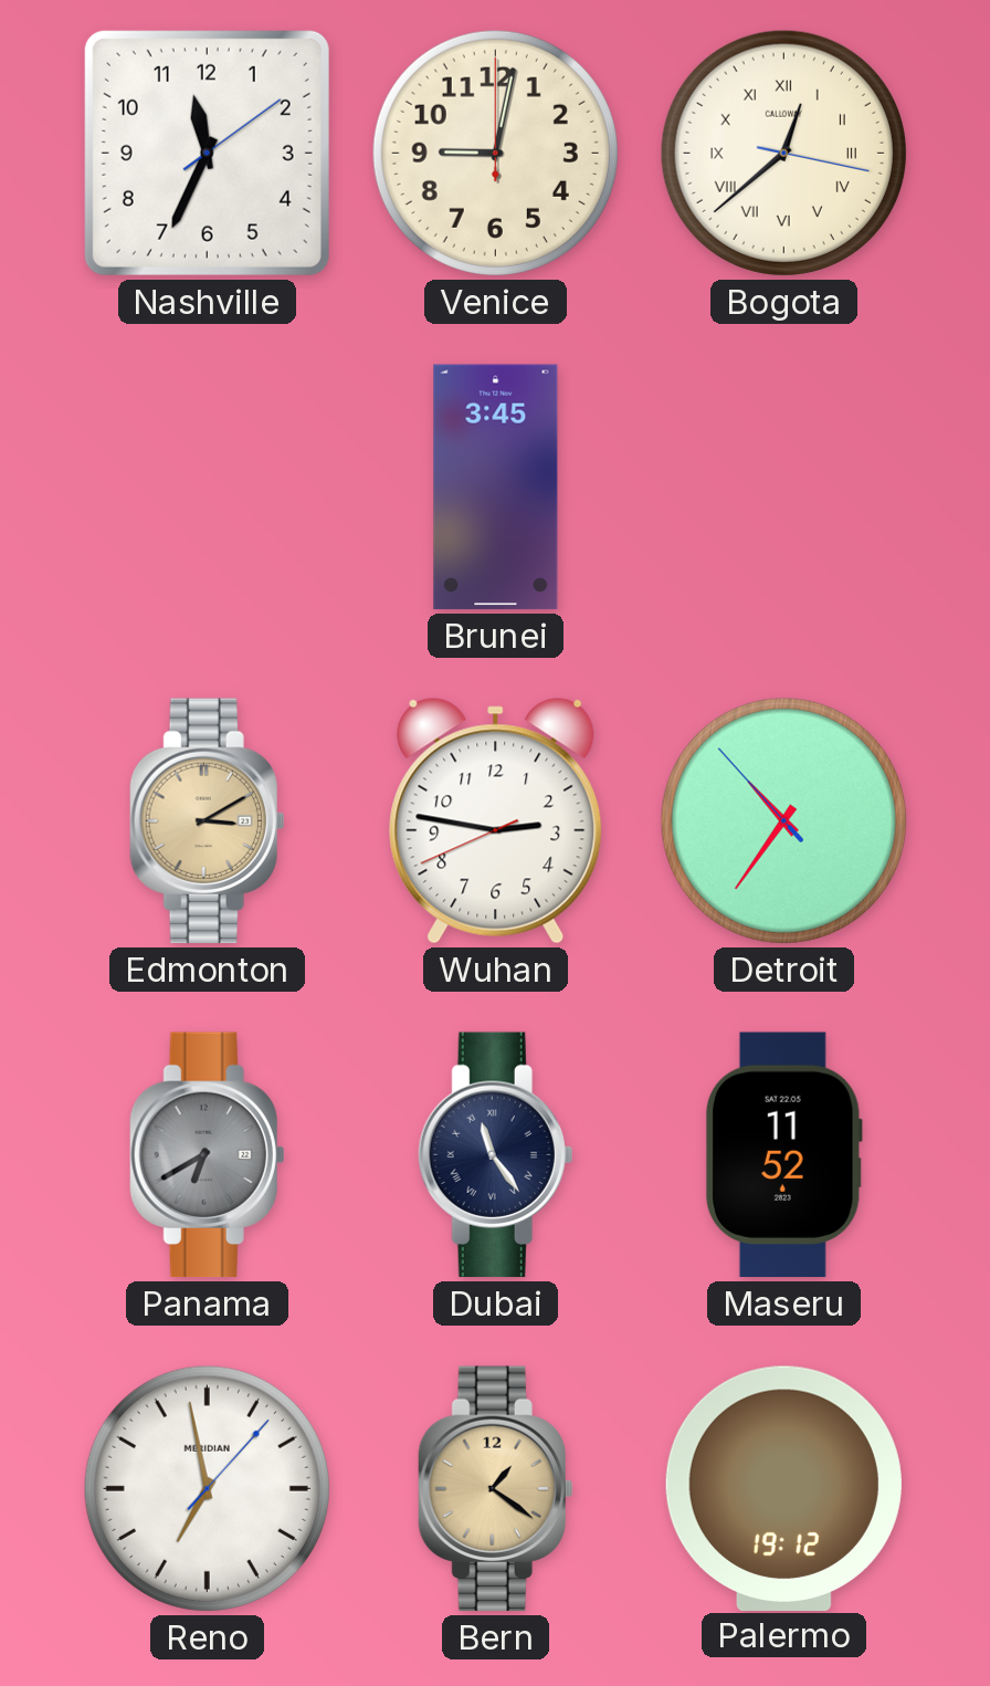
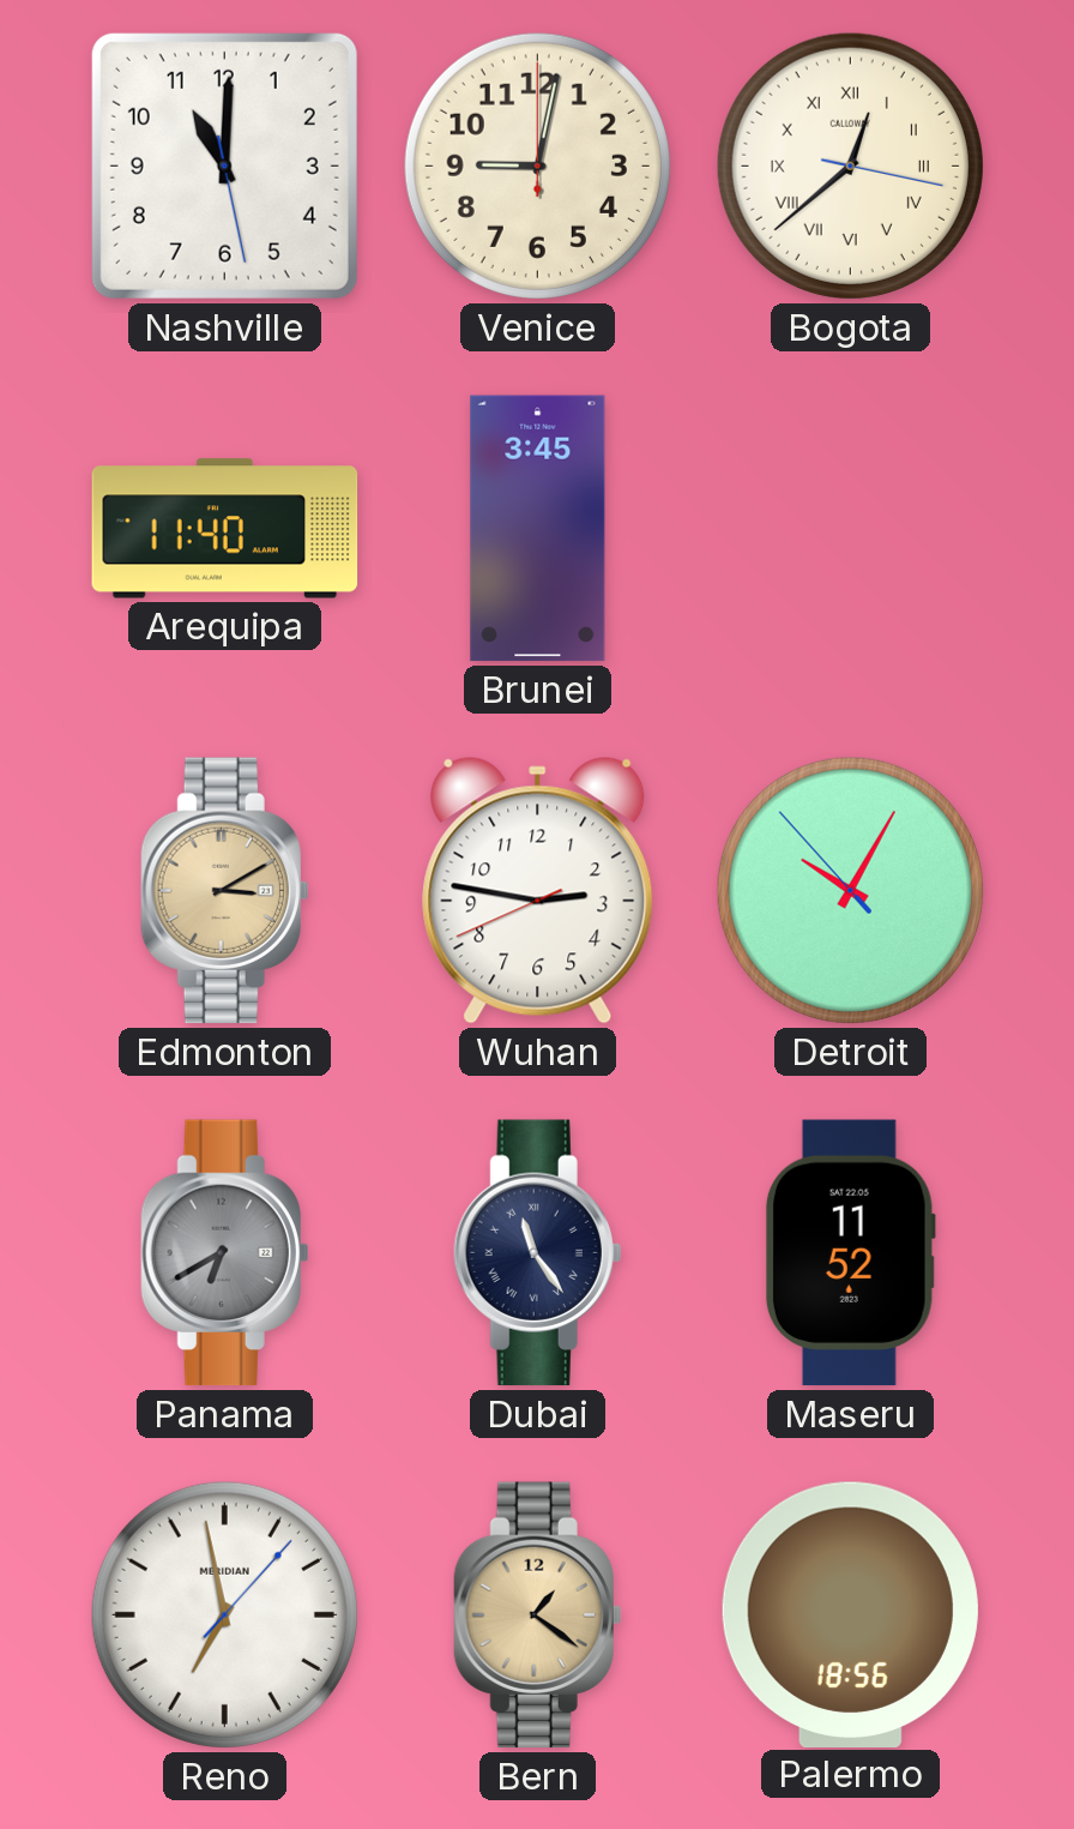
Nashville: 11:34 -> 11:00
Arequipa: none -> 11:40
Detroit: 10:35 -> 10:04
Palermo: 19:12 -> 18:56
